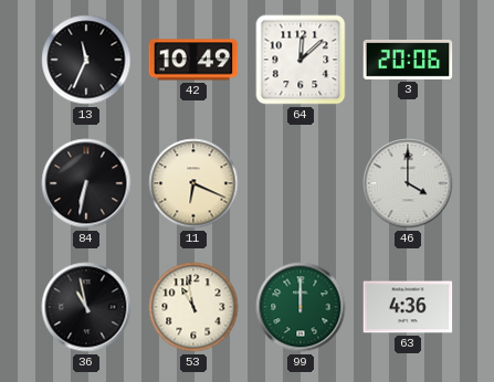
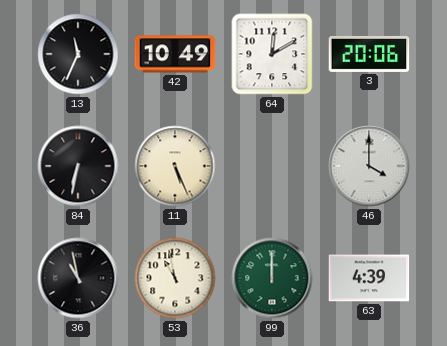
64: 12:08 -> 12:10
11: 6:19 -> 5:26
63: 4:36 -> 4:39
